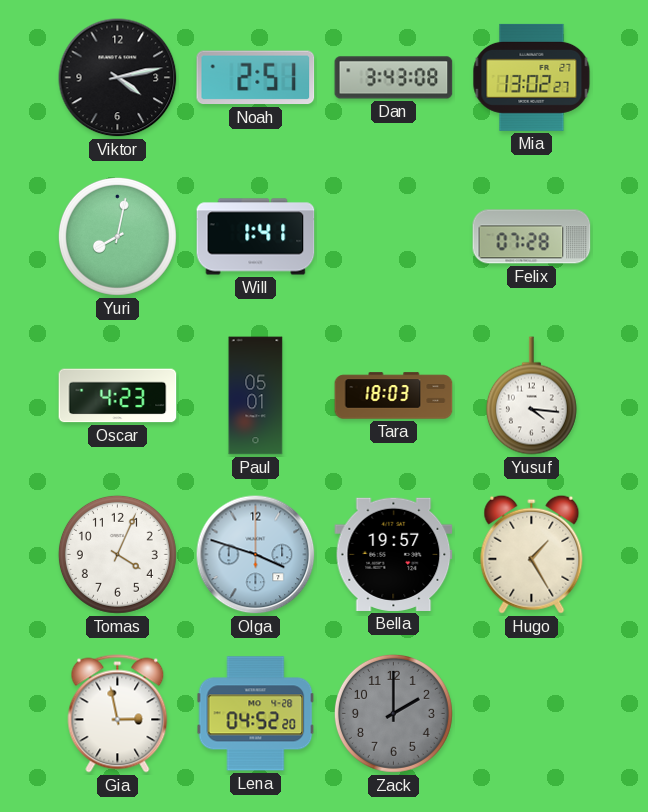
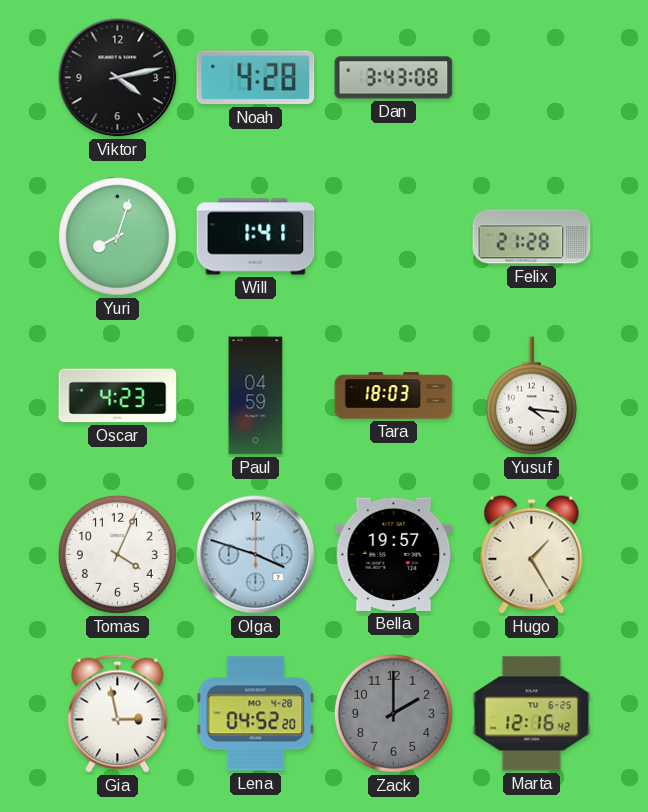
Noah: 2:51 -> 4:28
Mia: 13:02 -> none
Yuri: 8:02 -> 8:03
Felix: 07:28 -> 21:28
Paul: 05:01 -> 04:59
Marta: none -> 12:16
